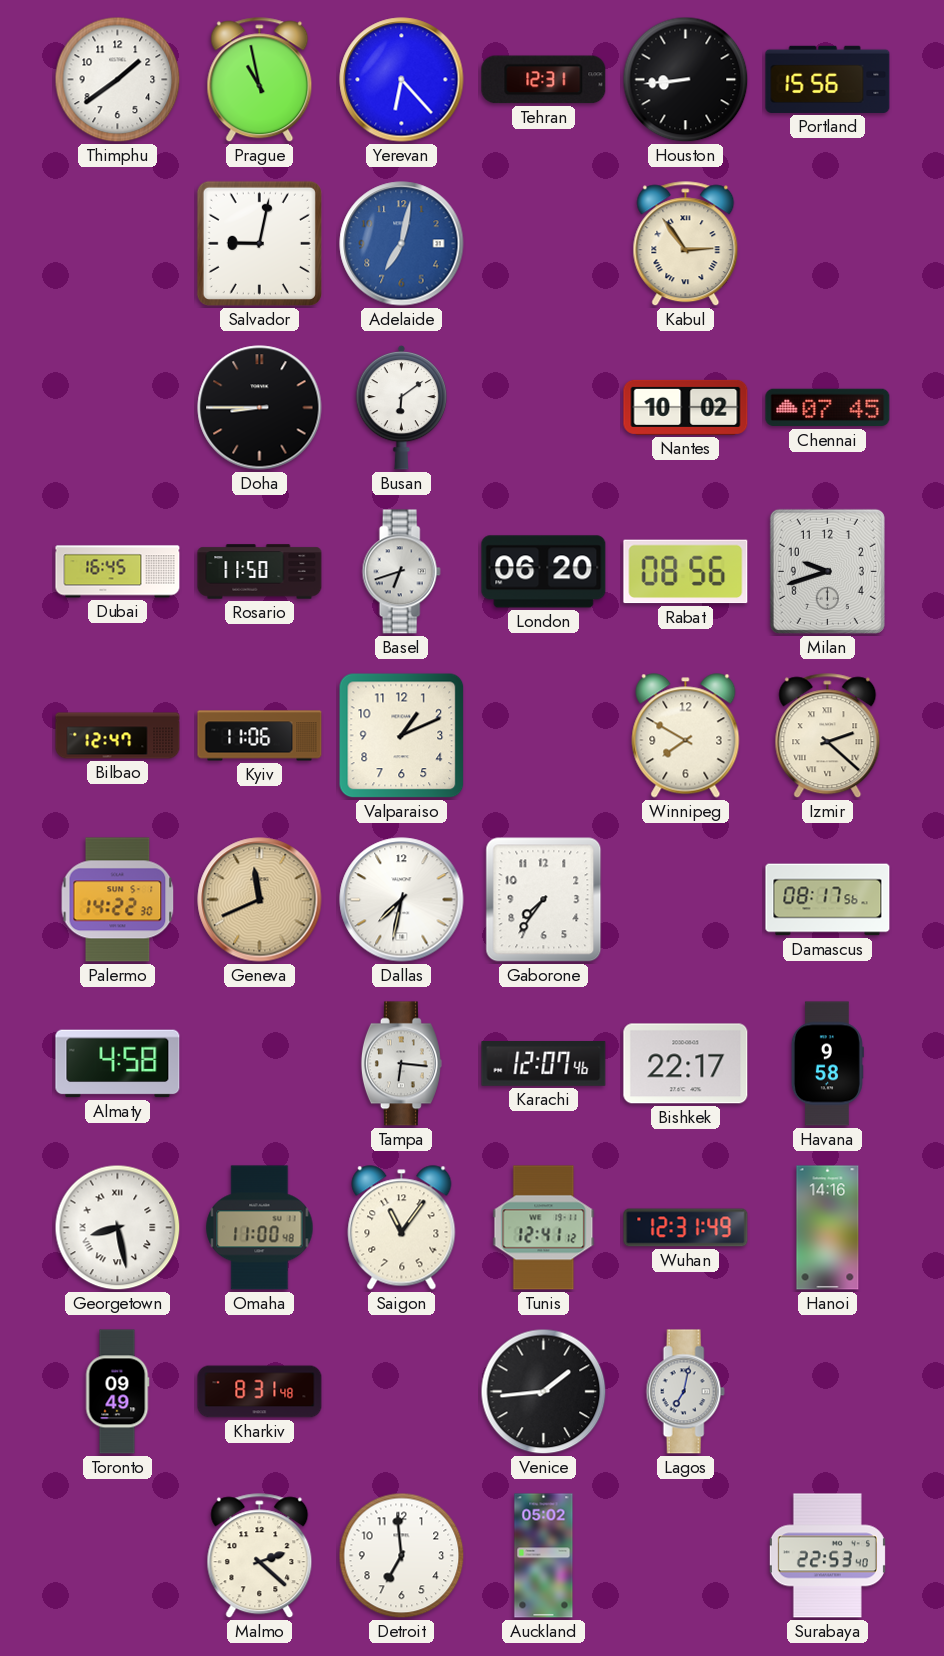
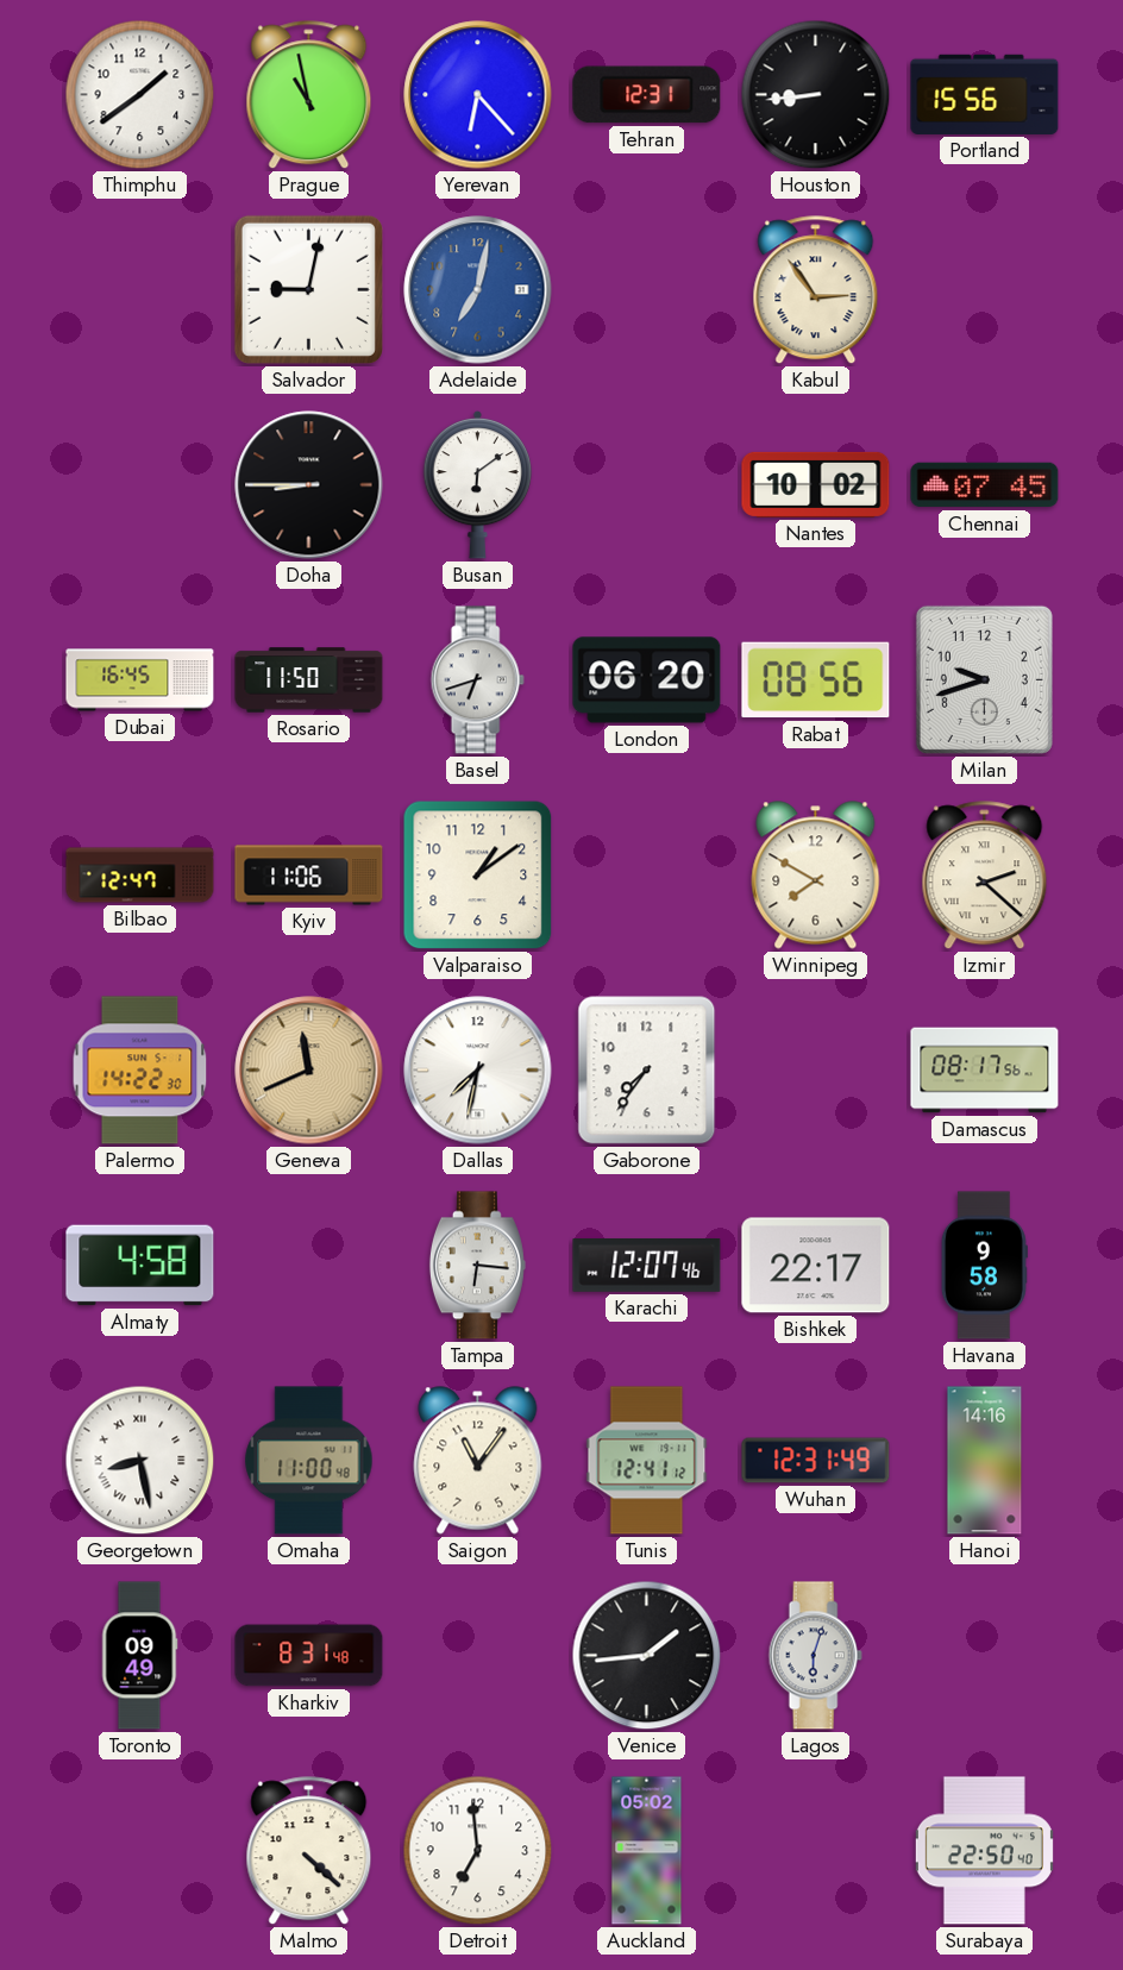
Valparaiso: 1:11 -> 1:09
Lagos: 7:02 -> 6:03
Malmo: 2:22 -> 4:22
Surabaya: 22:53 -> 22:50
